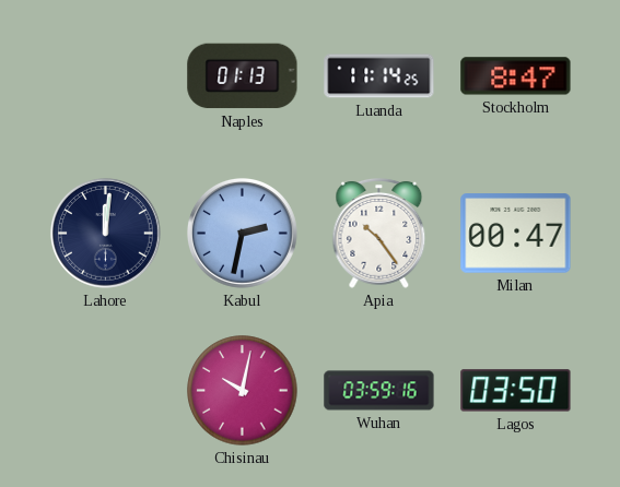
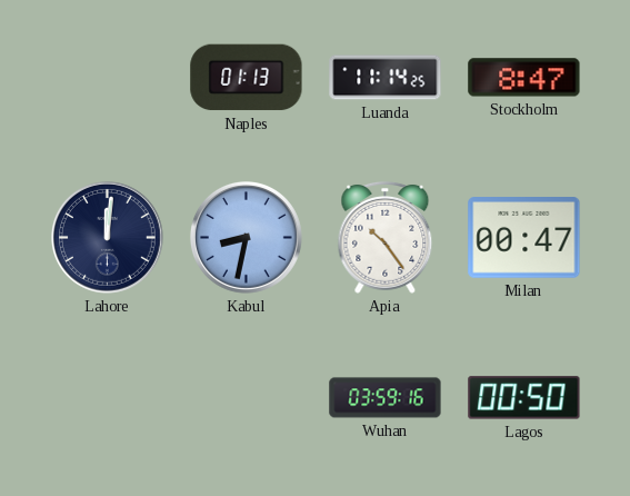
Kabul: 2:32 -> 8:32
Chisinau: 10:02 -> none
Lagos: 03:50 -> 00:50
